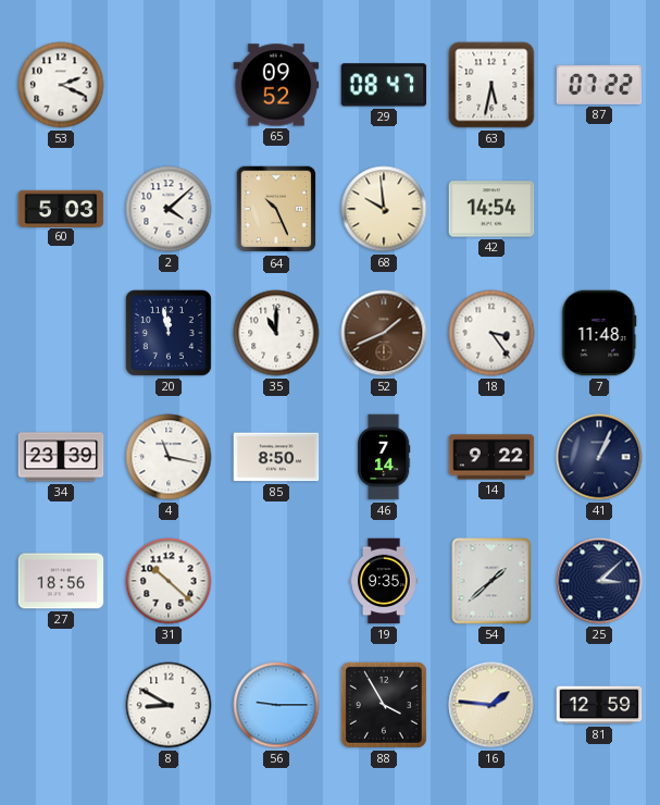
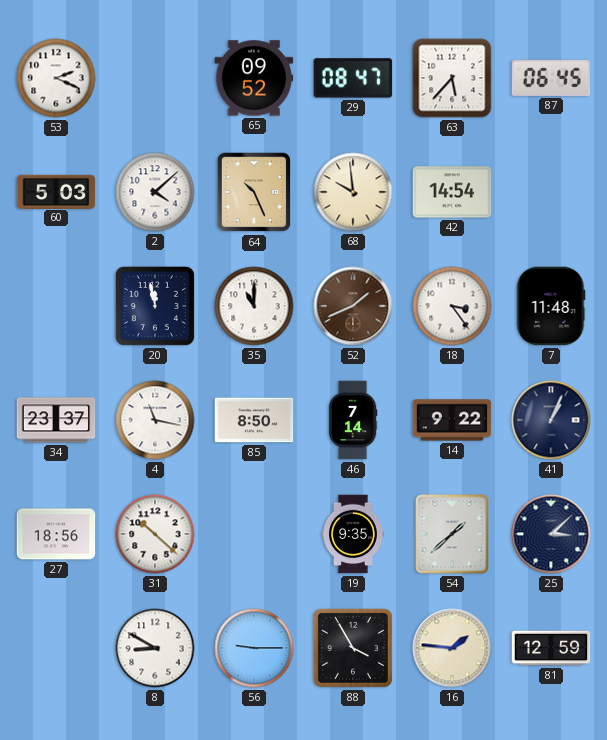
63: 5:32 -> 5:37
87: 07:22 -> 06:45
34: 23:39 -> 23:37
